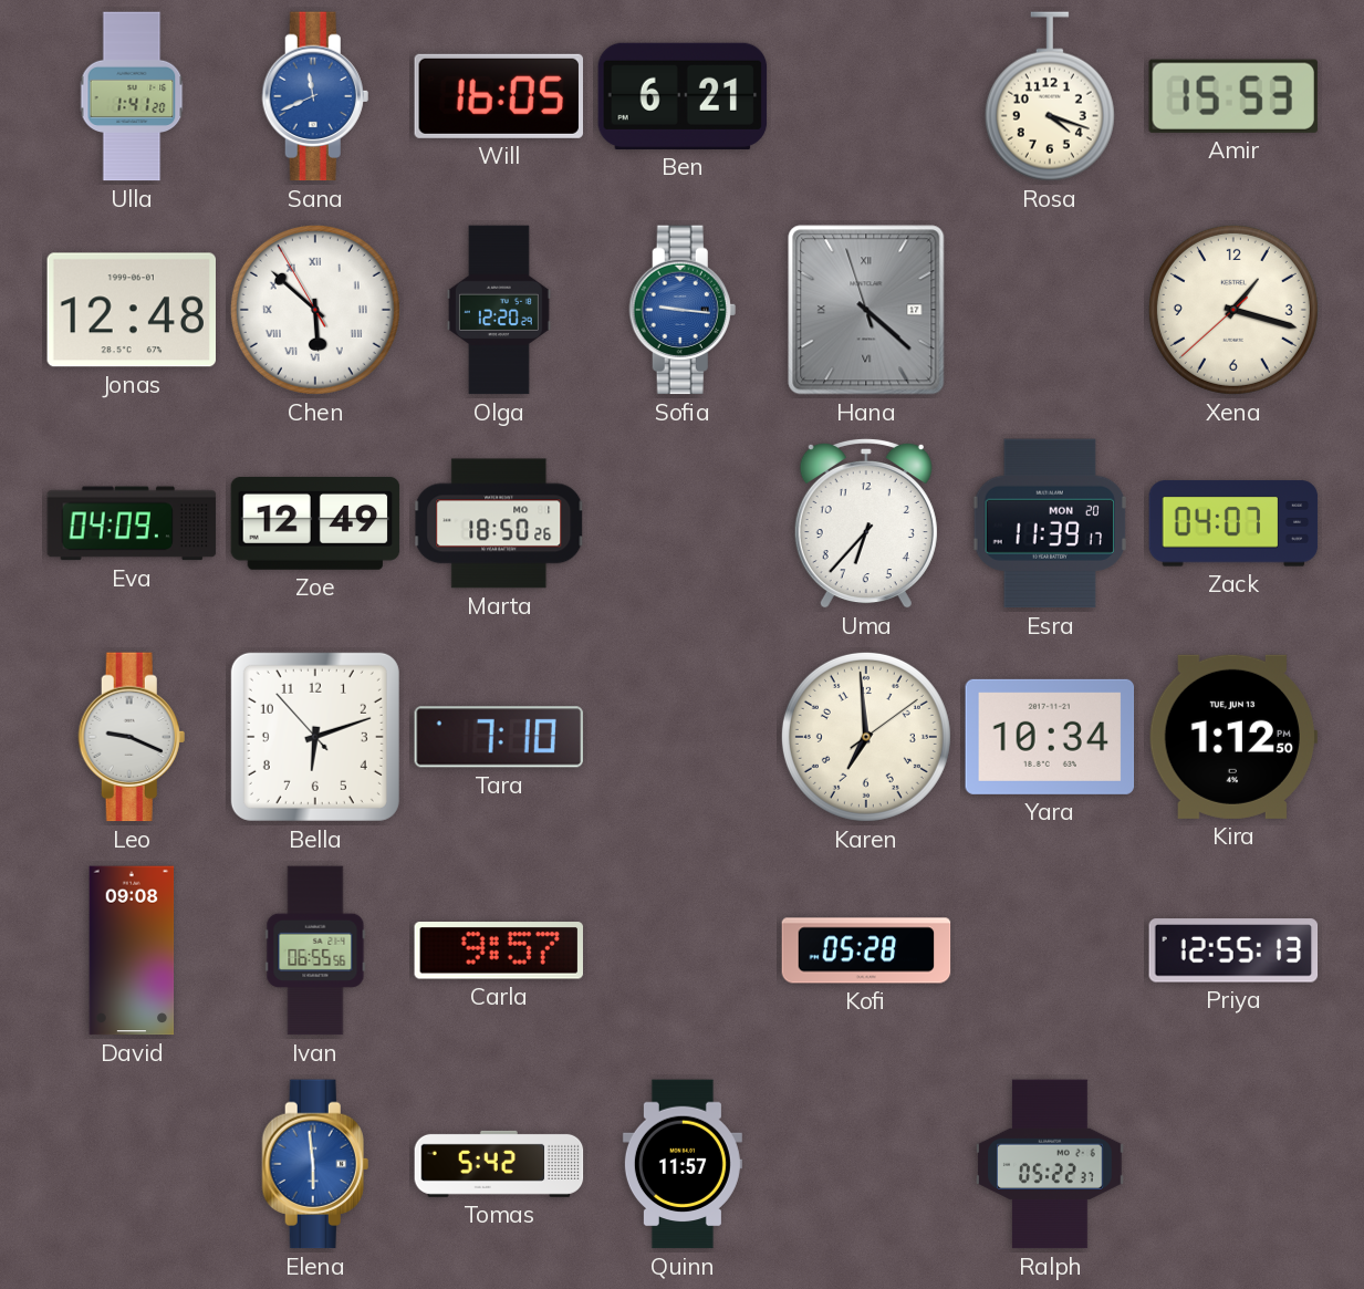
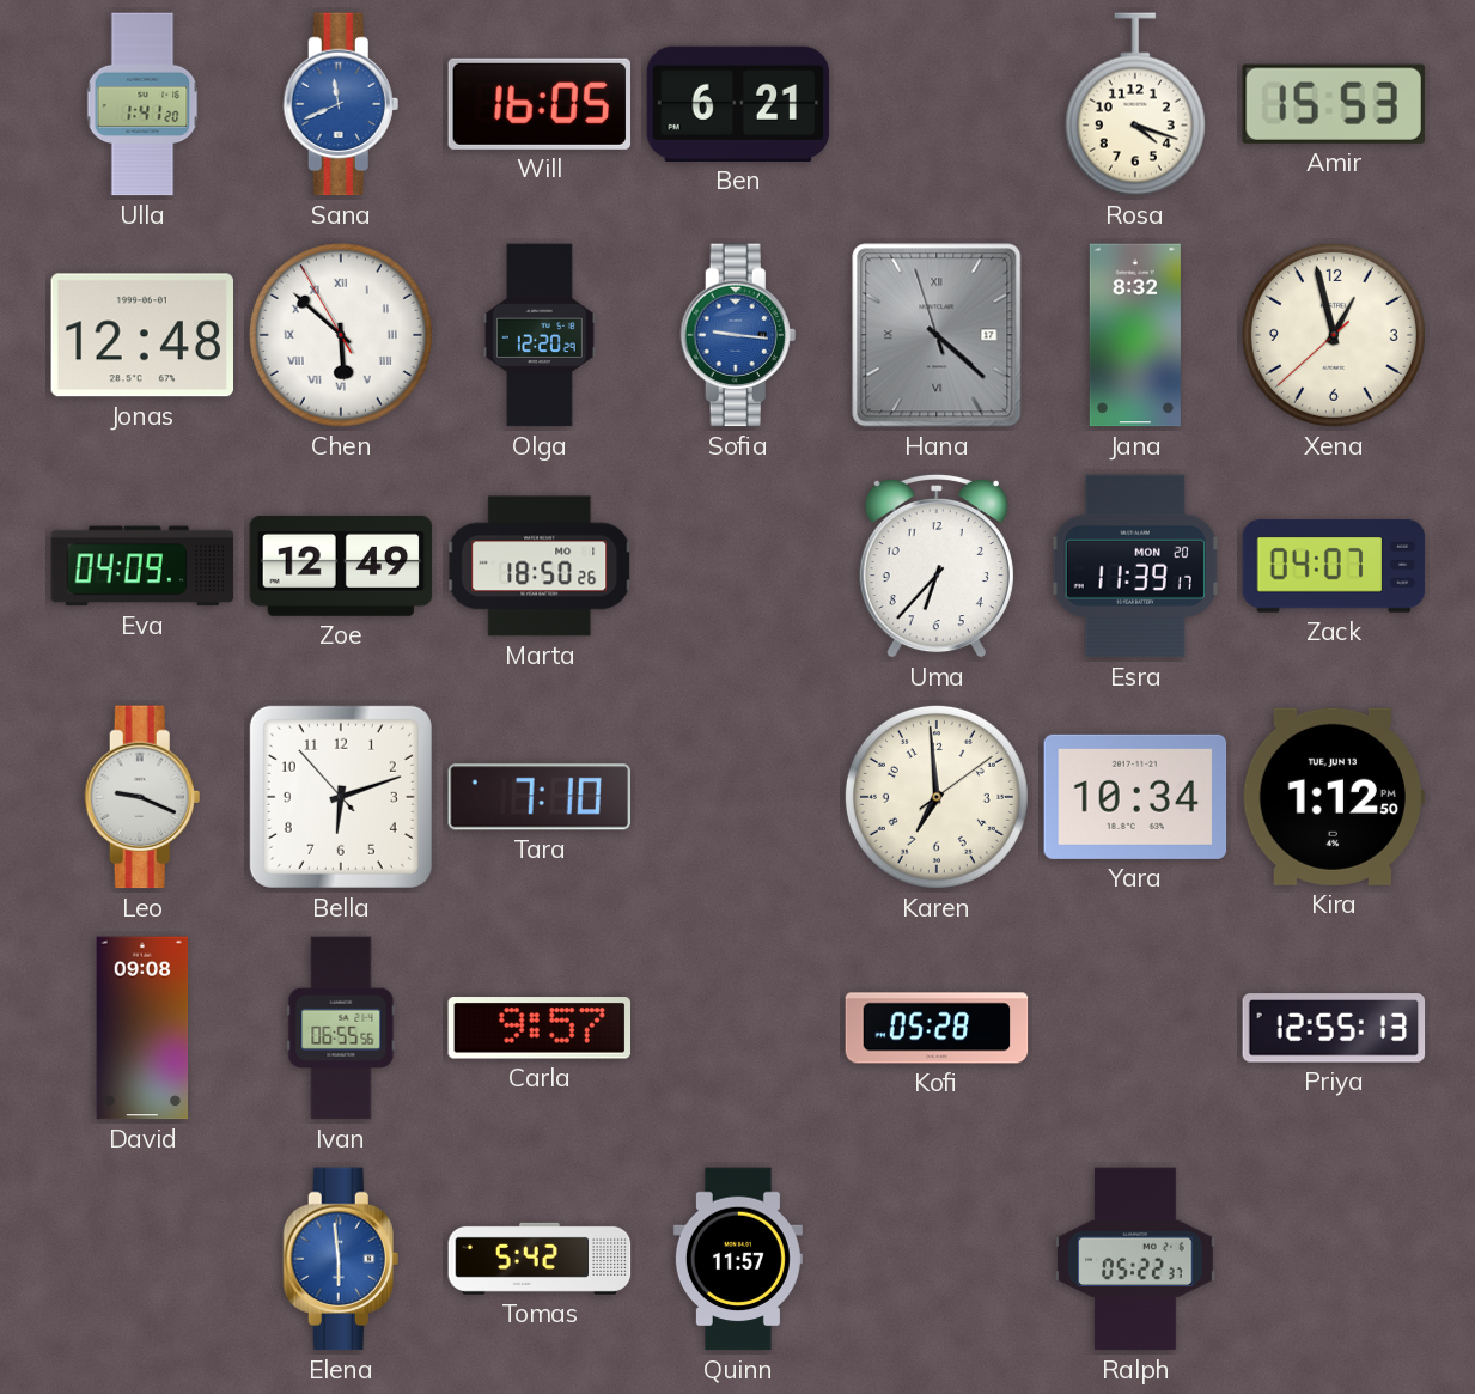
Jana: none -> 8:32
Xena: 1:17 -> 12:57
